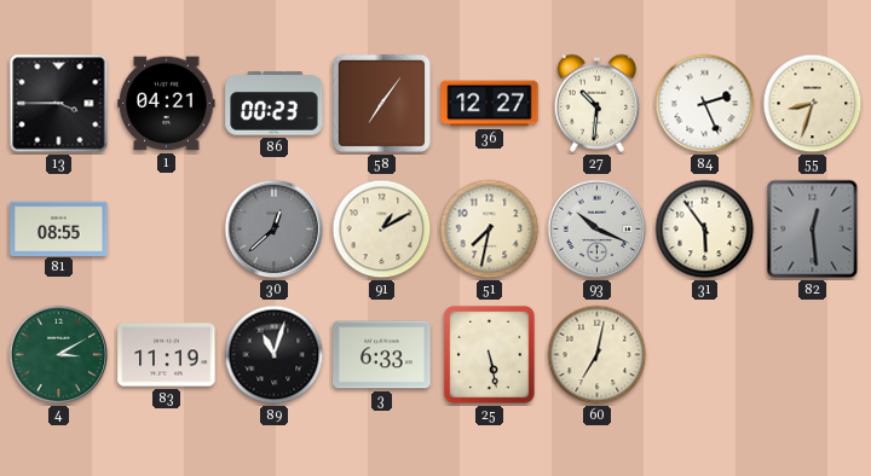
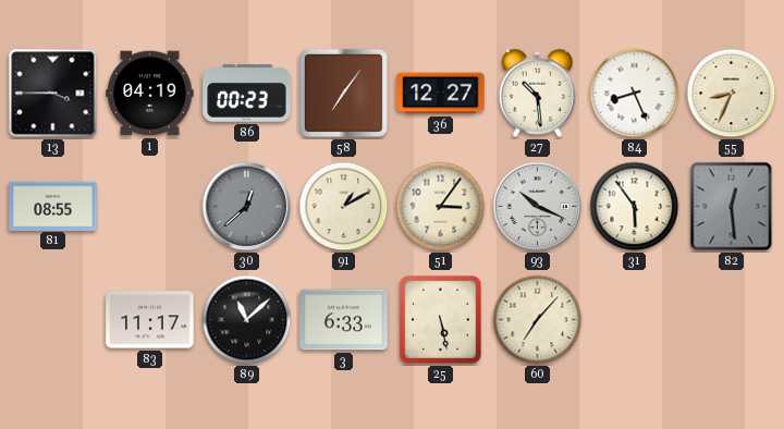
1: 04:21 -> 04:19
27: 10:31 -> 10:29
84: 2:26 -> 8:26
55: 8:33 -> 8:34
51: 7:32 -> 3:06
4: 3:10 -> none
83: 11:19 -> 11:17
89: 11:03 -> 11:08
60: 7:02 -> 7:07
